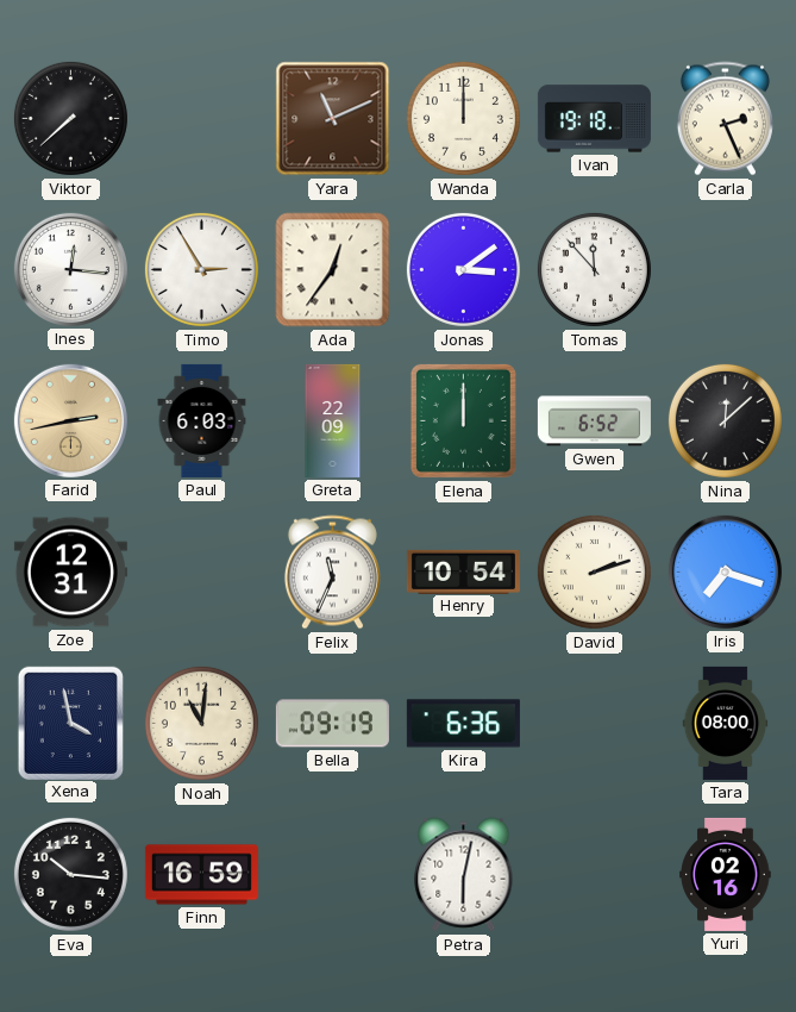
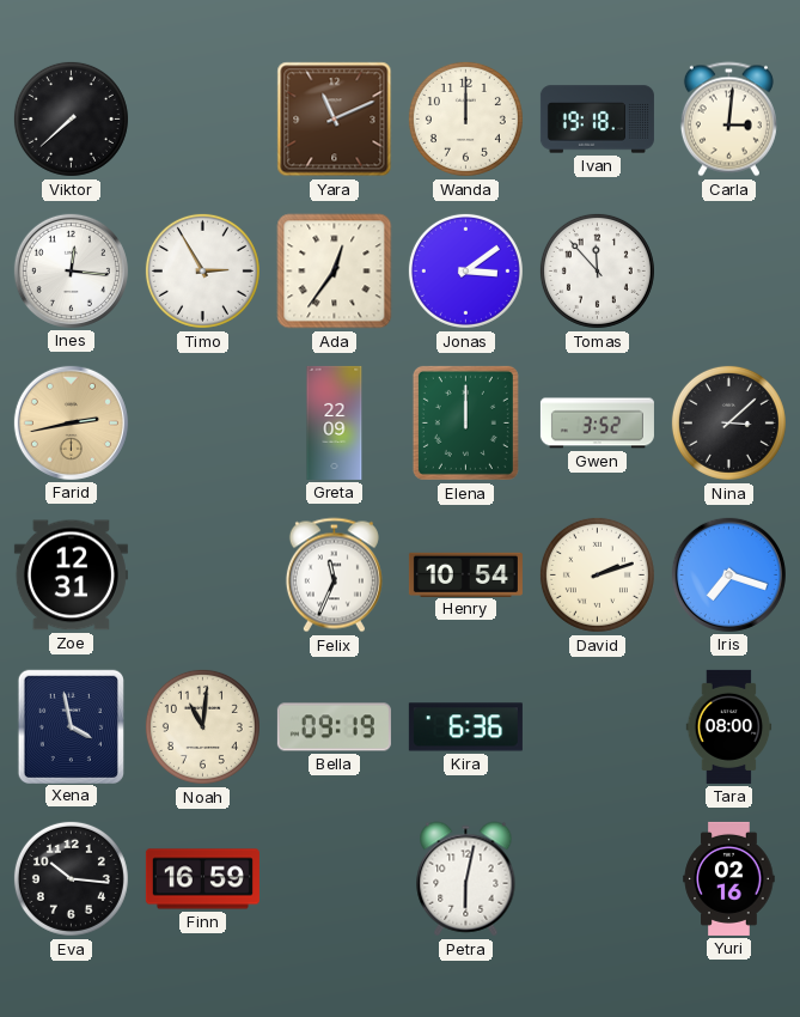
Carla: 2:26 -> 3:01
Paul: 6:03 -> none
Gwen: 6:52 -> 3:52
Nina: 12:08 -> 3:08
